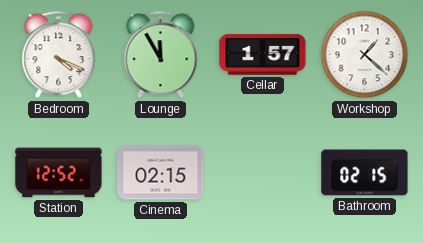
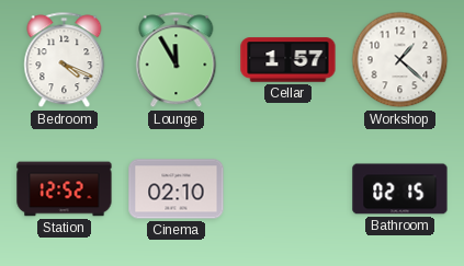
Cinema: 02:15 -> 02:10
